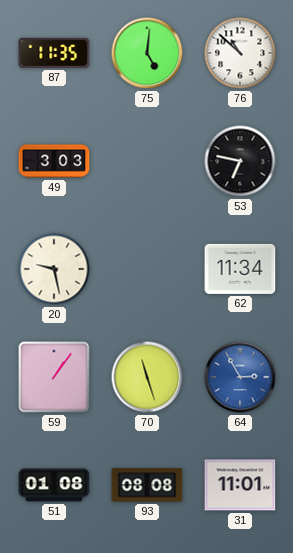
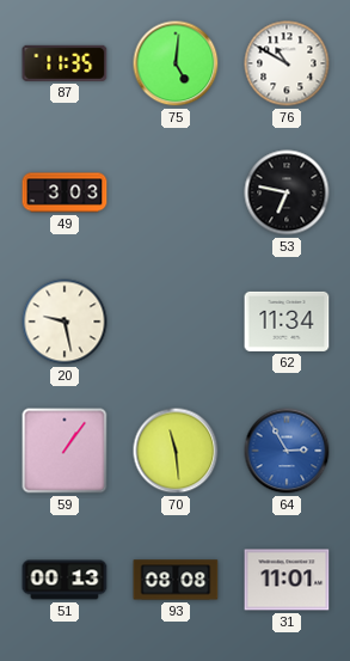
76: 10:52 -> 10:50
70: 11:27 -> 11:29
51: 01:08 -> 00:13
